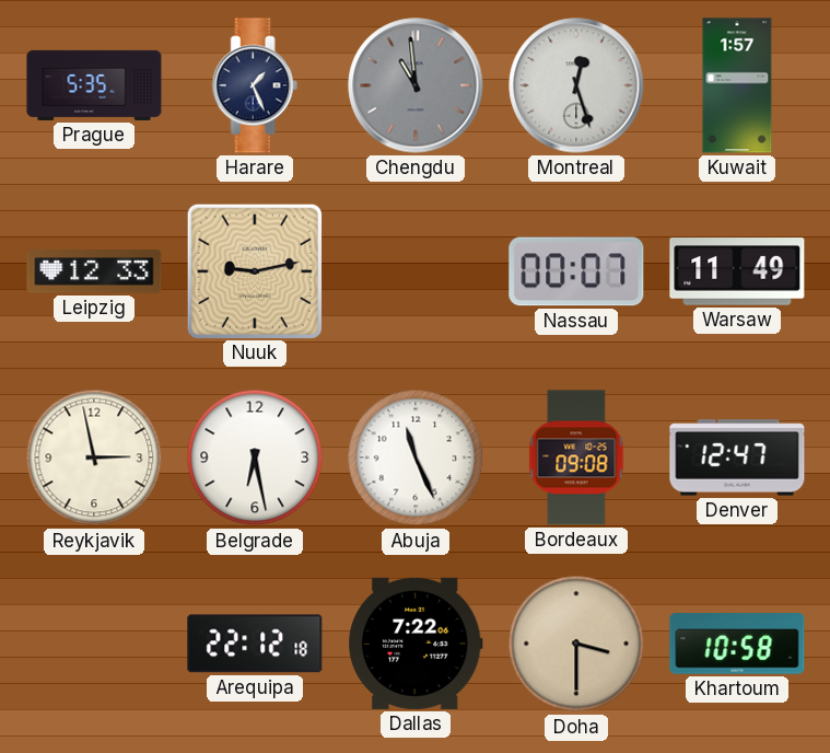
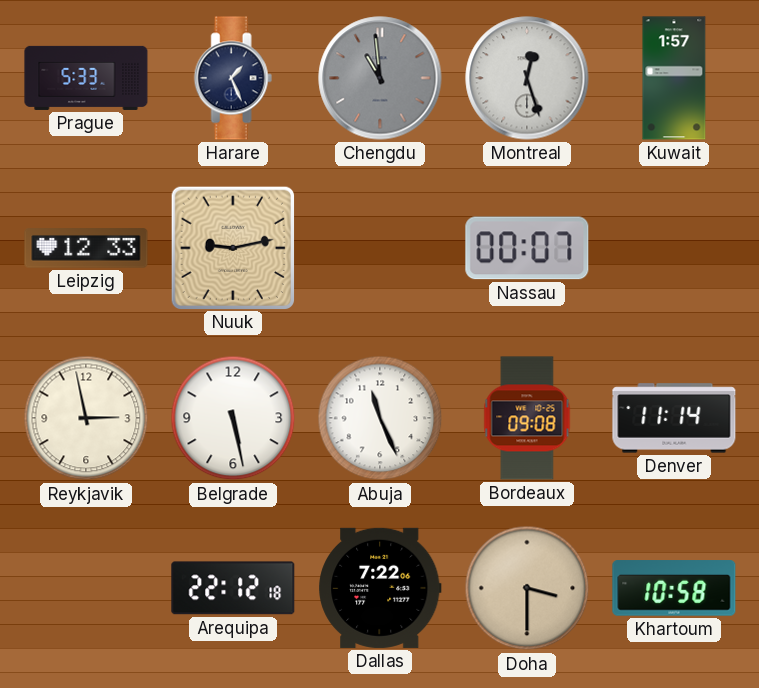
Prague: 5:35 -> 5:33
Warsaw: 11:49 -> none
Belgrade: 6:28 -> 5:28
Denver: 12:47 -> 11:14
